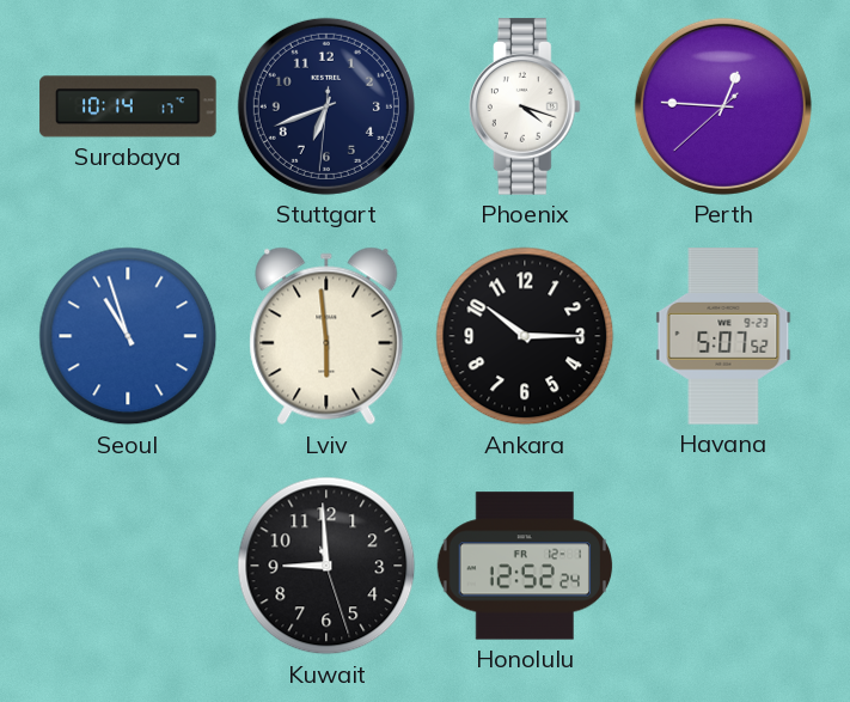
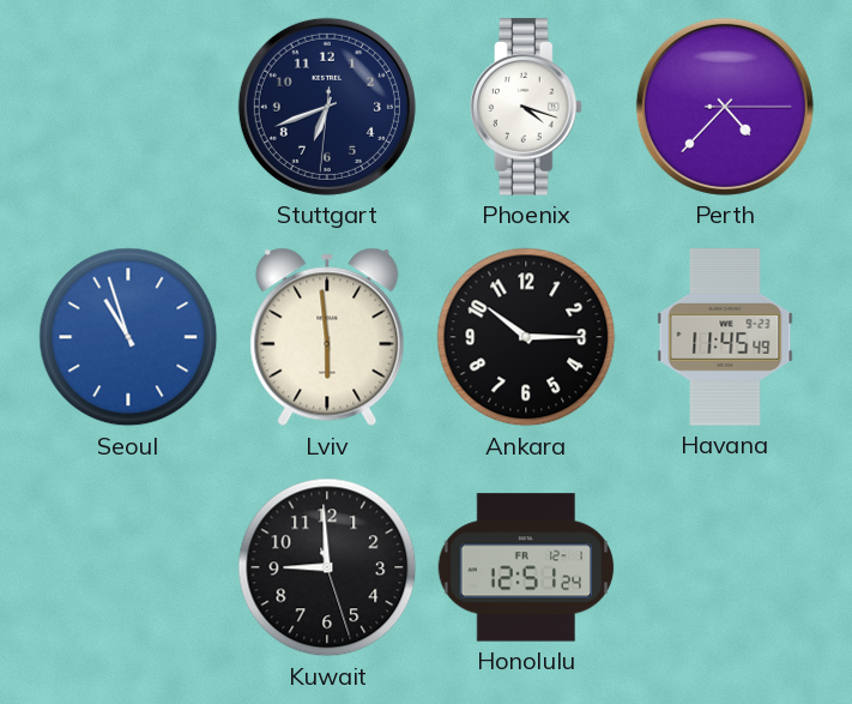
Surabaya: 10:14 -> none
Perth: 12:45 -> 4:37
Havana: 5:07 -> 11:45
Honolulu: 12:52 -> 12:51
